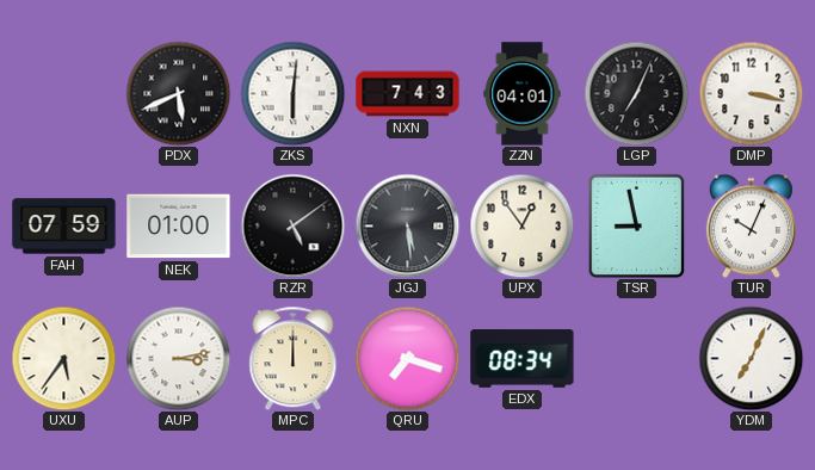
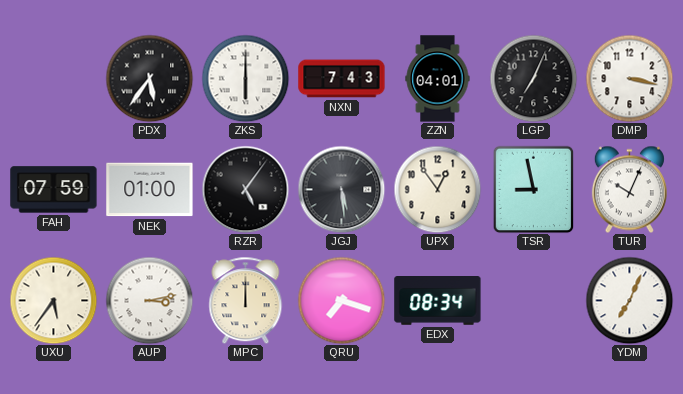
PDX: 5:41 -> 5:36
ZKS: 6:01 -> 6:00
RZR: 5:09 -> 5:06
